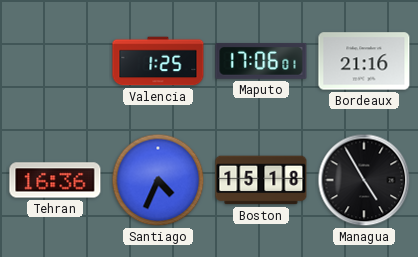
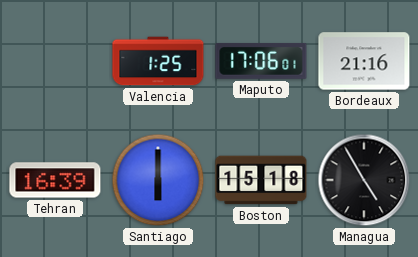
Tehran: 16:36 -> 16:39
Santiago: 4:34 -> 6:00
